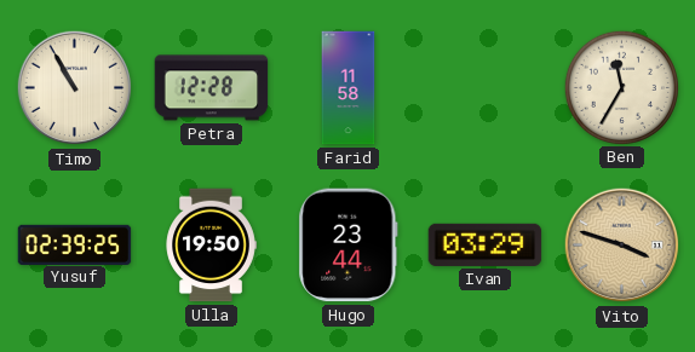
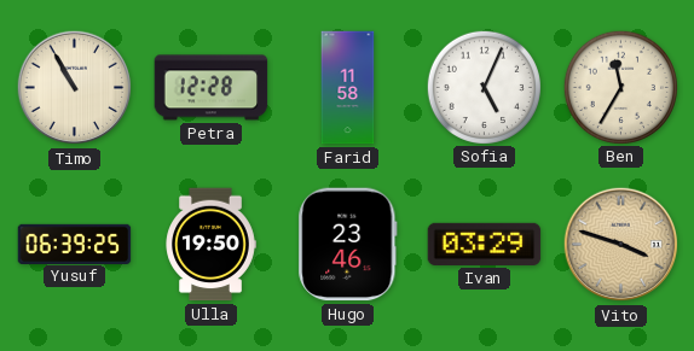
Sofia: none -> 5:04
Yusuf: 02:39 -> 06:39
Hugo: 23:44 -> 23:46
